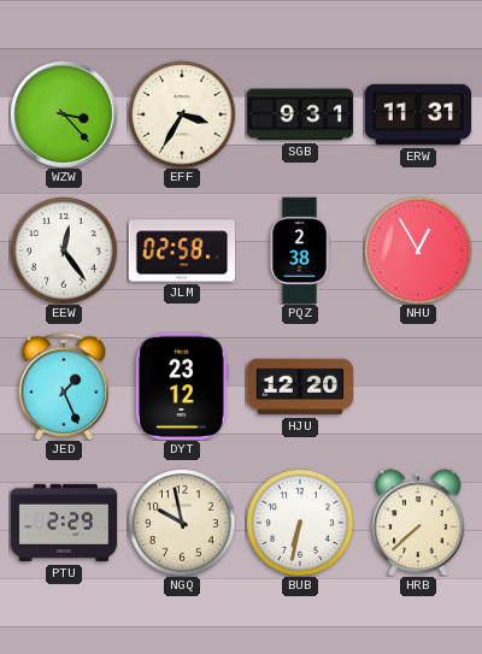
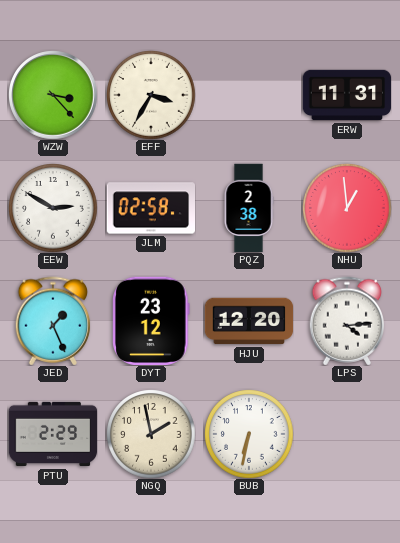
SGB: 9:31 -> none
EEW: 12:24 -> 2:50
NHU: 12:55 -> 12:59
LPS: none -> 4:14
NGQ: 9:58 -> 1:58
HRB: 7:38 -> none
